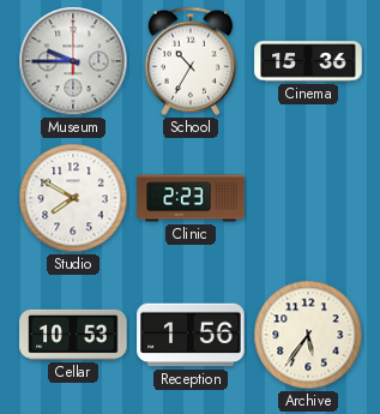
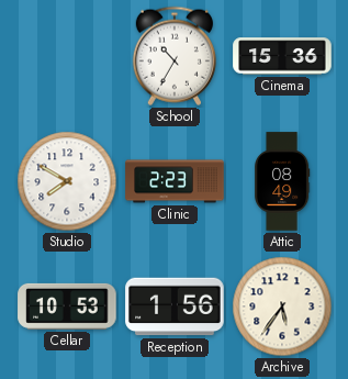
Museum: 9:45 -> none
Attic: none -> 08:49
